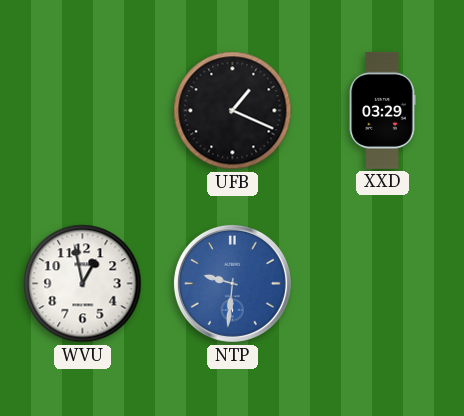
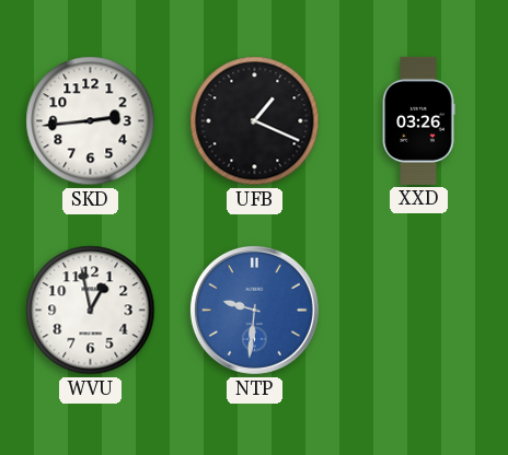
SKD: none -> 2:44
XXD: 03:29 -> 03:26
